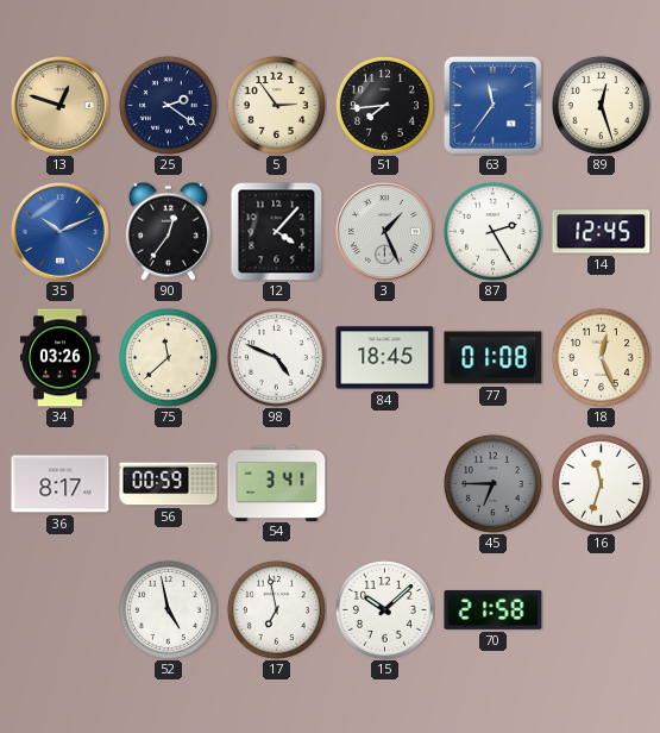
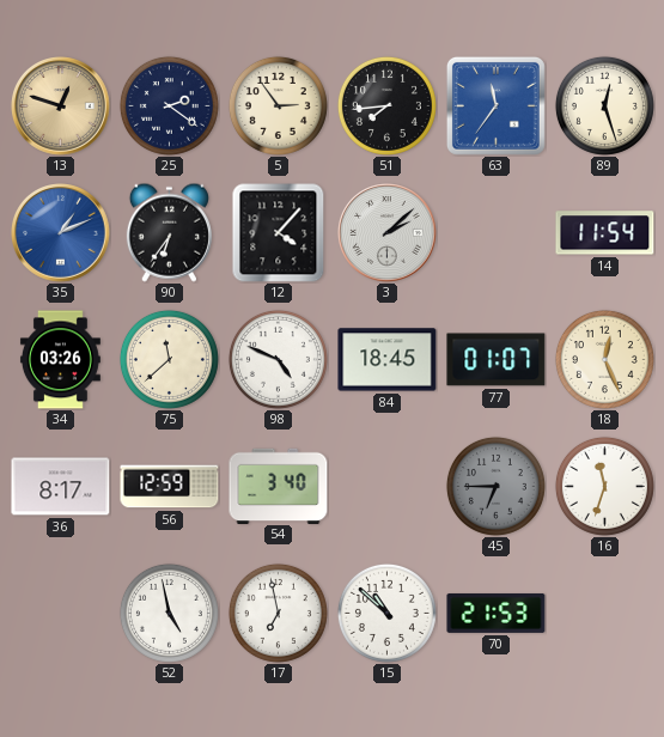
35: 10:11 -> 1:11
90: 12:36 -> 6:36
3: 1:26 -> 2:08
87: 2:25 -> none
14: 12:45 -> 11:54
77: 01:08 -> 01:07
56: 00:59 -> 12:59
54: 3:41 -> 3:40
15: 10:08 -> 10:52
70: 21:58 -> 21:53
